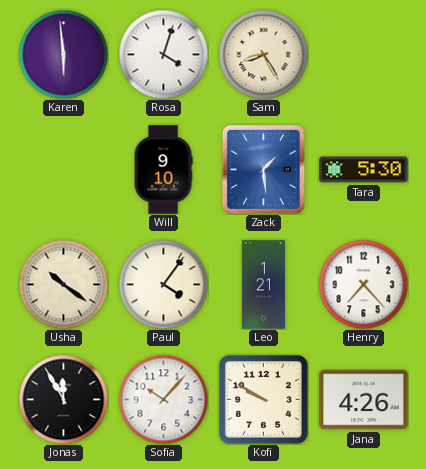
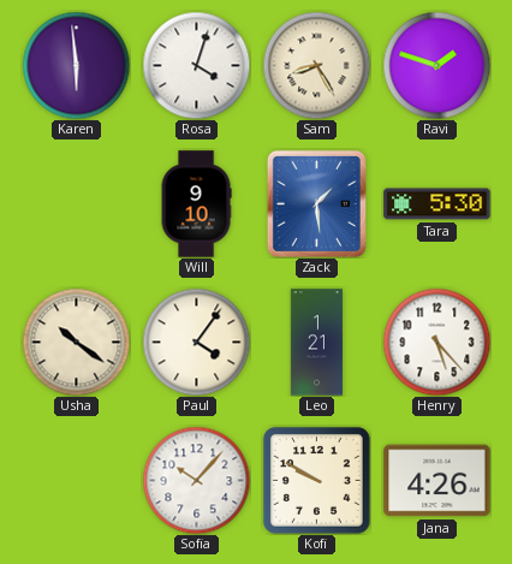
Ravi: none -> 1:48
Henry: 7:23 -> 5:23
Jonas: 11:55 -> none
